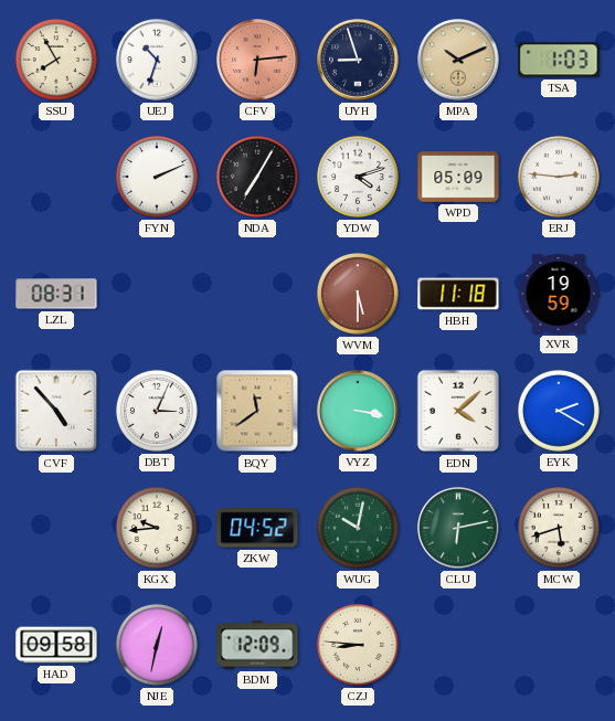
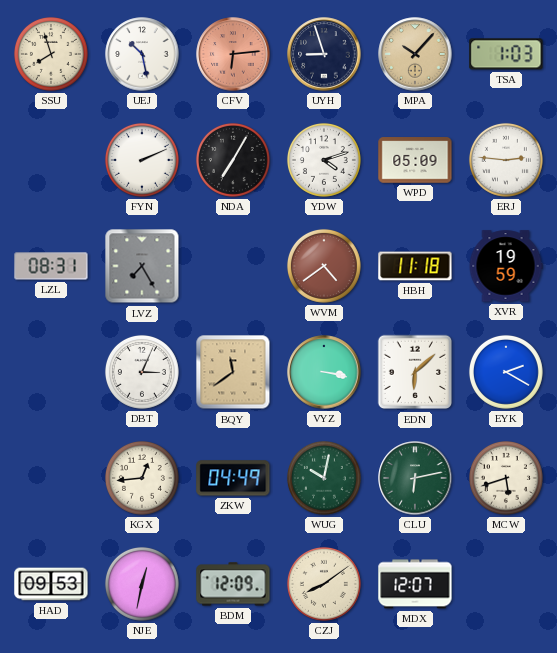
SSU: 7:55 -> 7:57
UEJ: 10:33 -> 10:28
MPA: 10:11 -> 10:07
LVZ: none -> 7:25
WVM: 5:30 -> 4:39
CVF: 4:53 -> none
EDN: 4:08 -> 6:08
KGX: 9:44 -> 12:44
ZKW: 04:52 -> 04:49
HAD: 09:58 -> 09:53
CZJ: 8:46 -> 8:09
MDX: none -> 12:07
